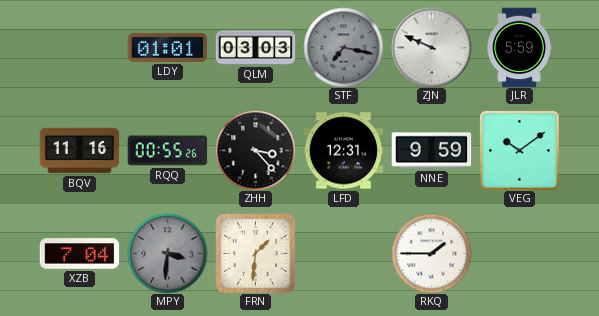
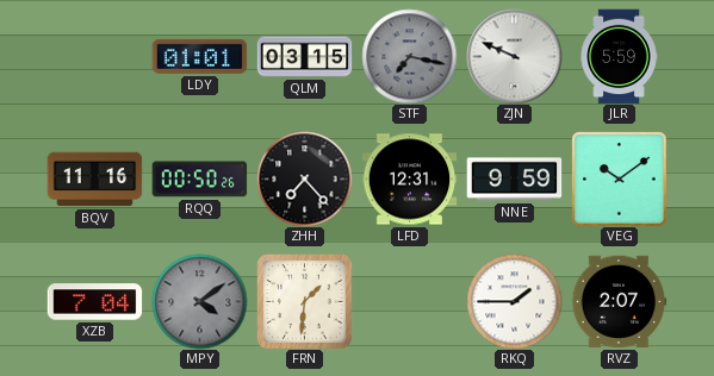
QLM: 03:03 -> 03:15
RQQ: 00:55 -> 00:50
ZHH: 3:23 -> 7:23
MPY: 3:31 -> 4:09
RVZ: none -> 2:07
